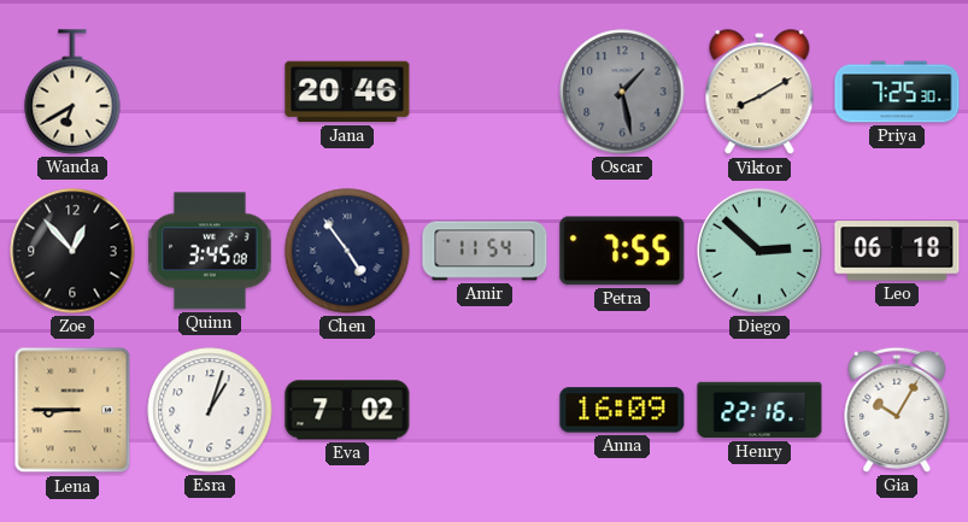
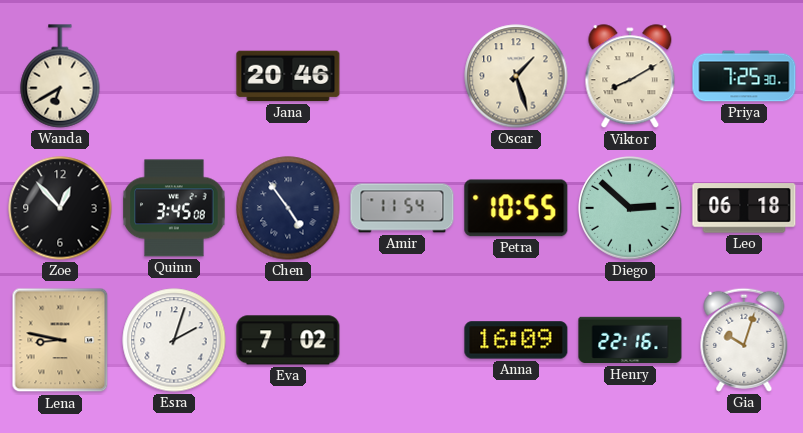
Oscar: 1:28 -> 1:27
Oscar dial: grey -> cream
Petra: 7:55 -> 10:55
Lena: 8:45 -> 8:47
Esra: 1:03 -> 2:03
Gia: 10:05 -> 10:03
